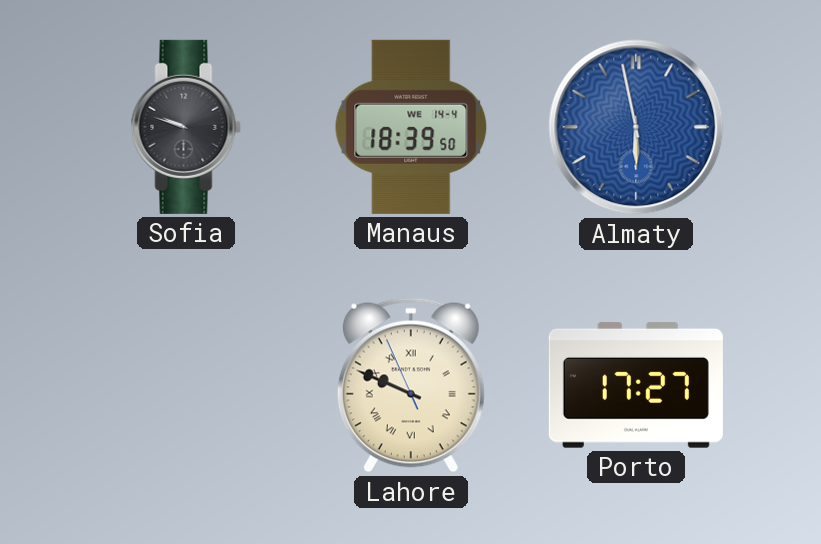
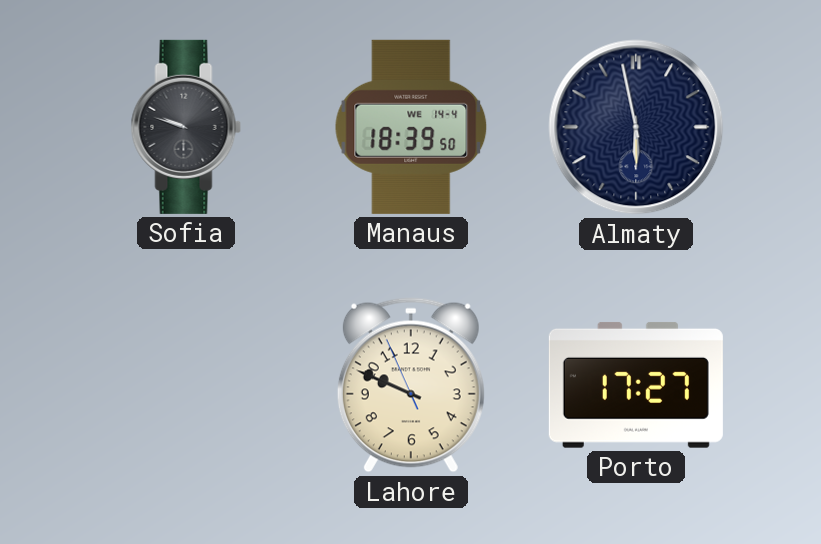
Almaty dial: blue -> navy
Lahore numerals: Roman -> Arabic
